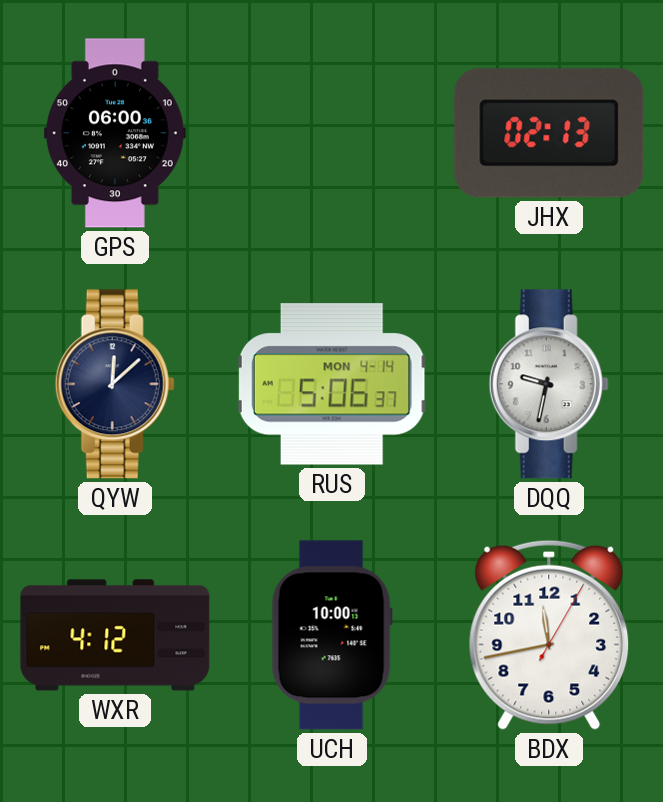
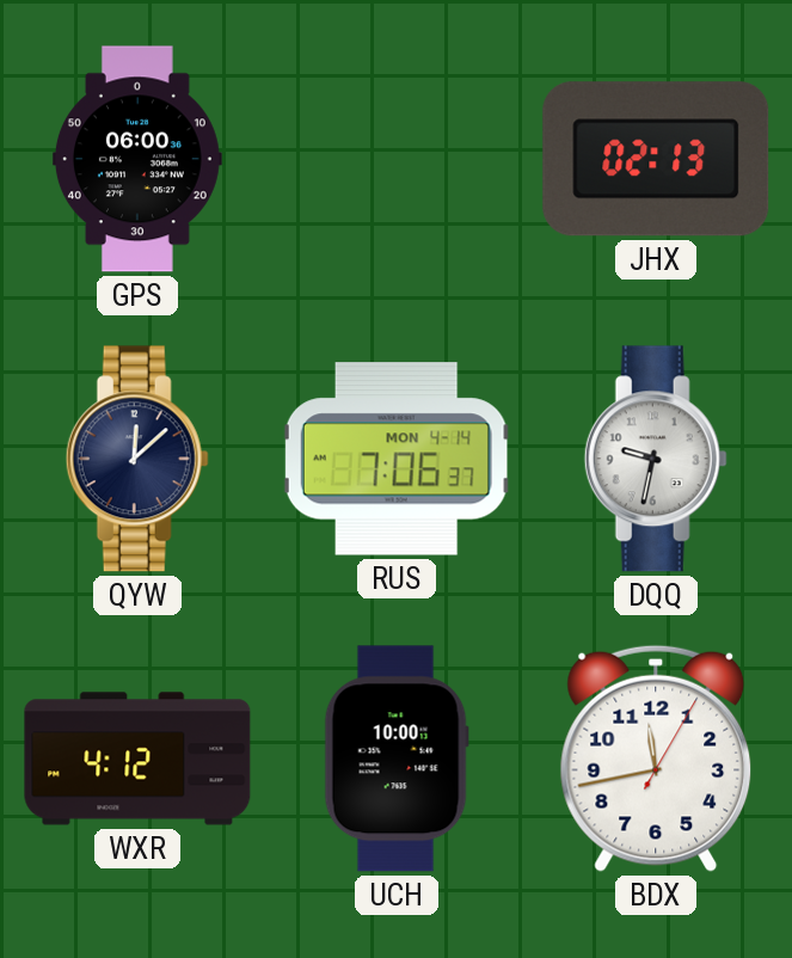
RUS: 5:06 -> 7:06
